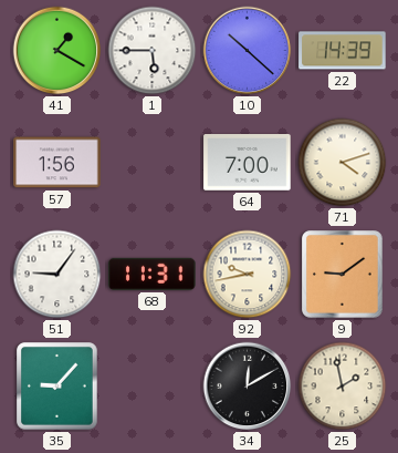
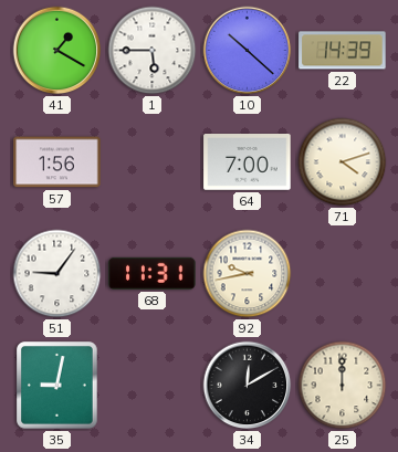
9: 9:09 -> none
35: 9:07 -> 9:02
25: 1:58 -> 12:00
